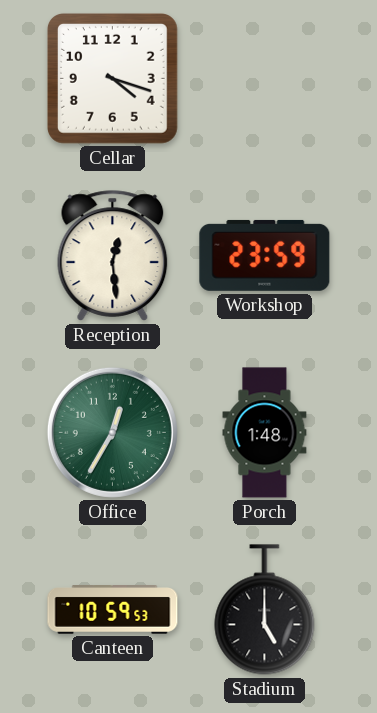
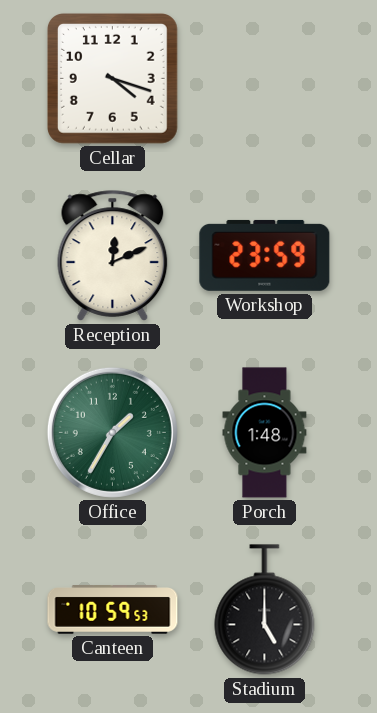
Reception: 12:29 -> 12:11
Office: 12:35 -> 1:35
